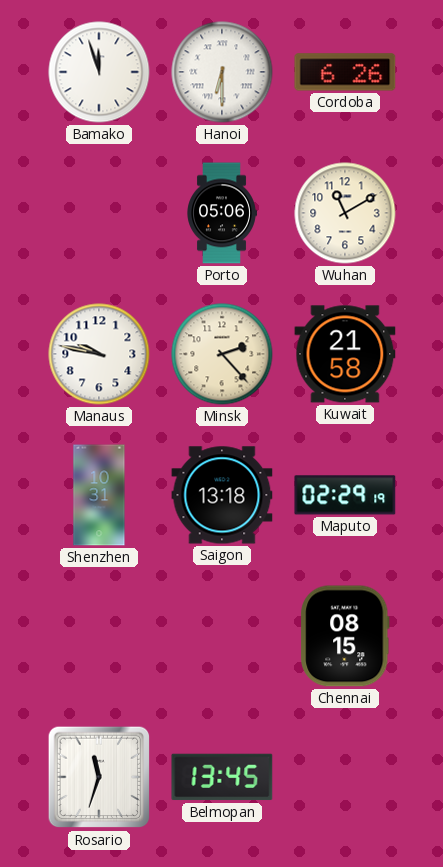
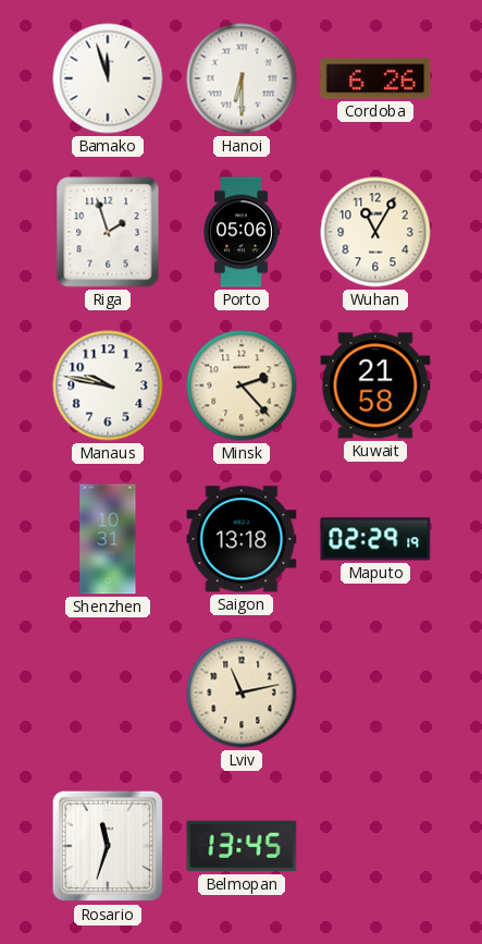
Riga: none -> 1:57
Wuhan: 11:10 -> 11:05
Lviv: none -> 11:13
Chennai: 08:15 -> none
